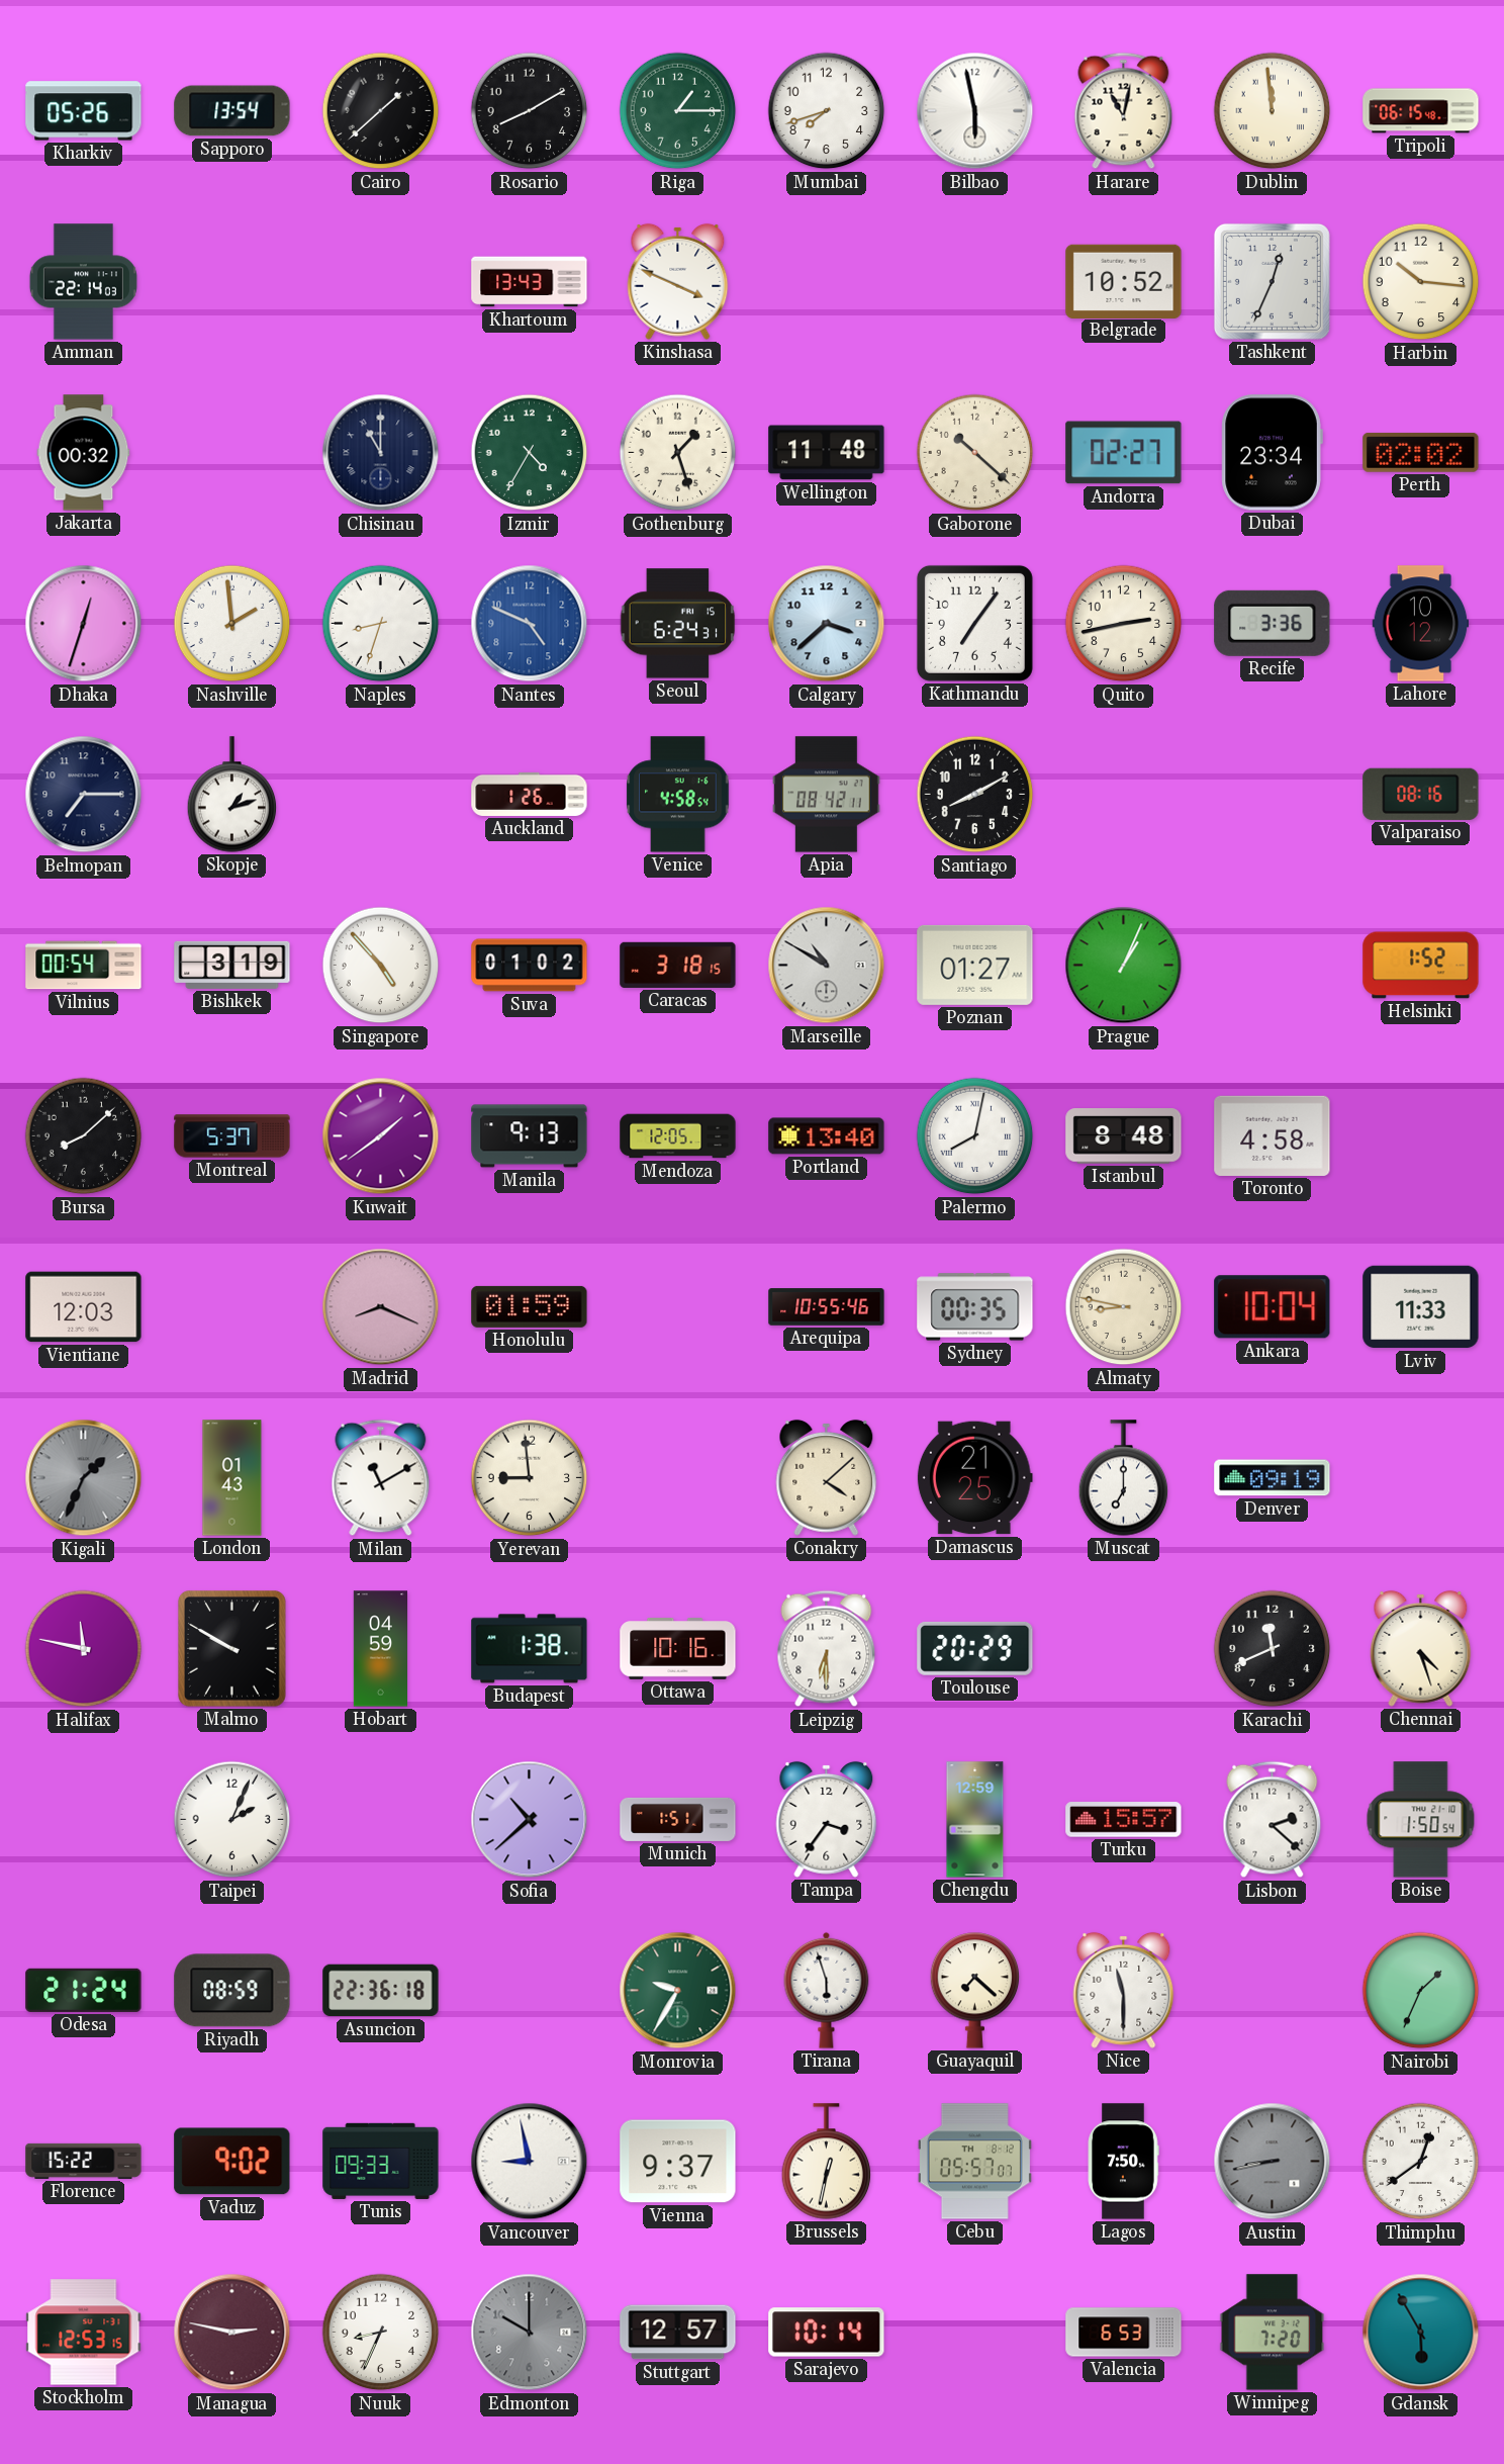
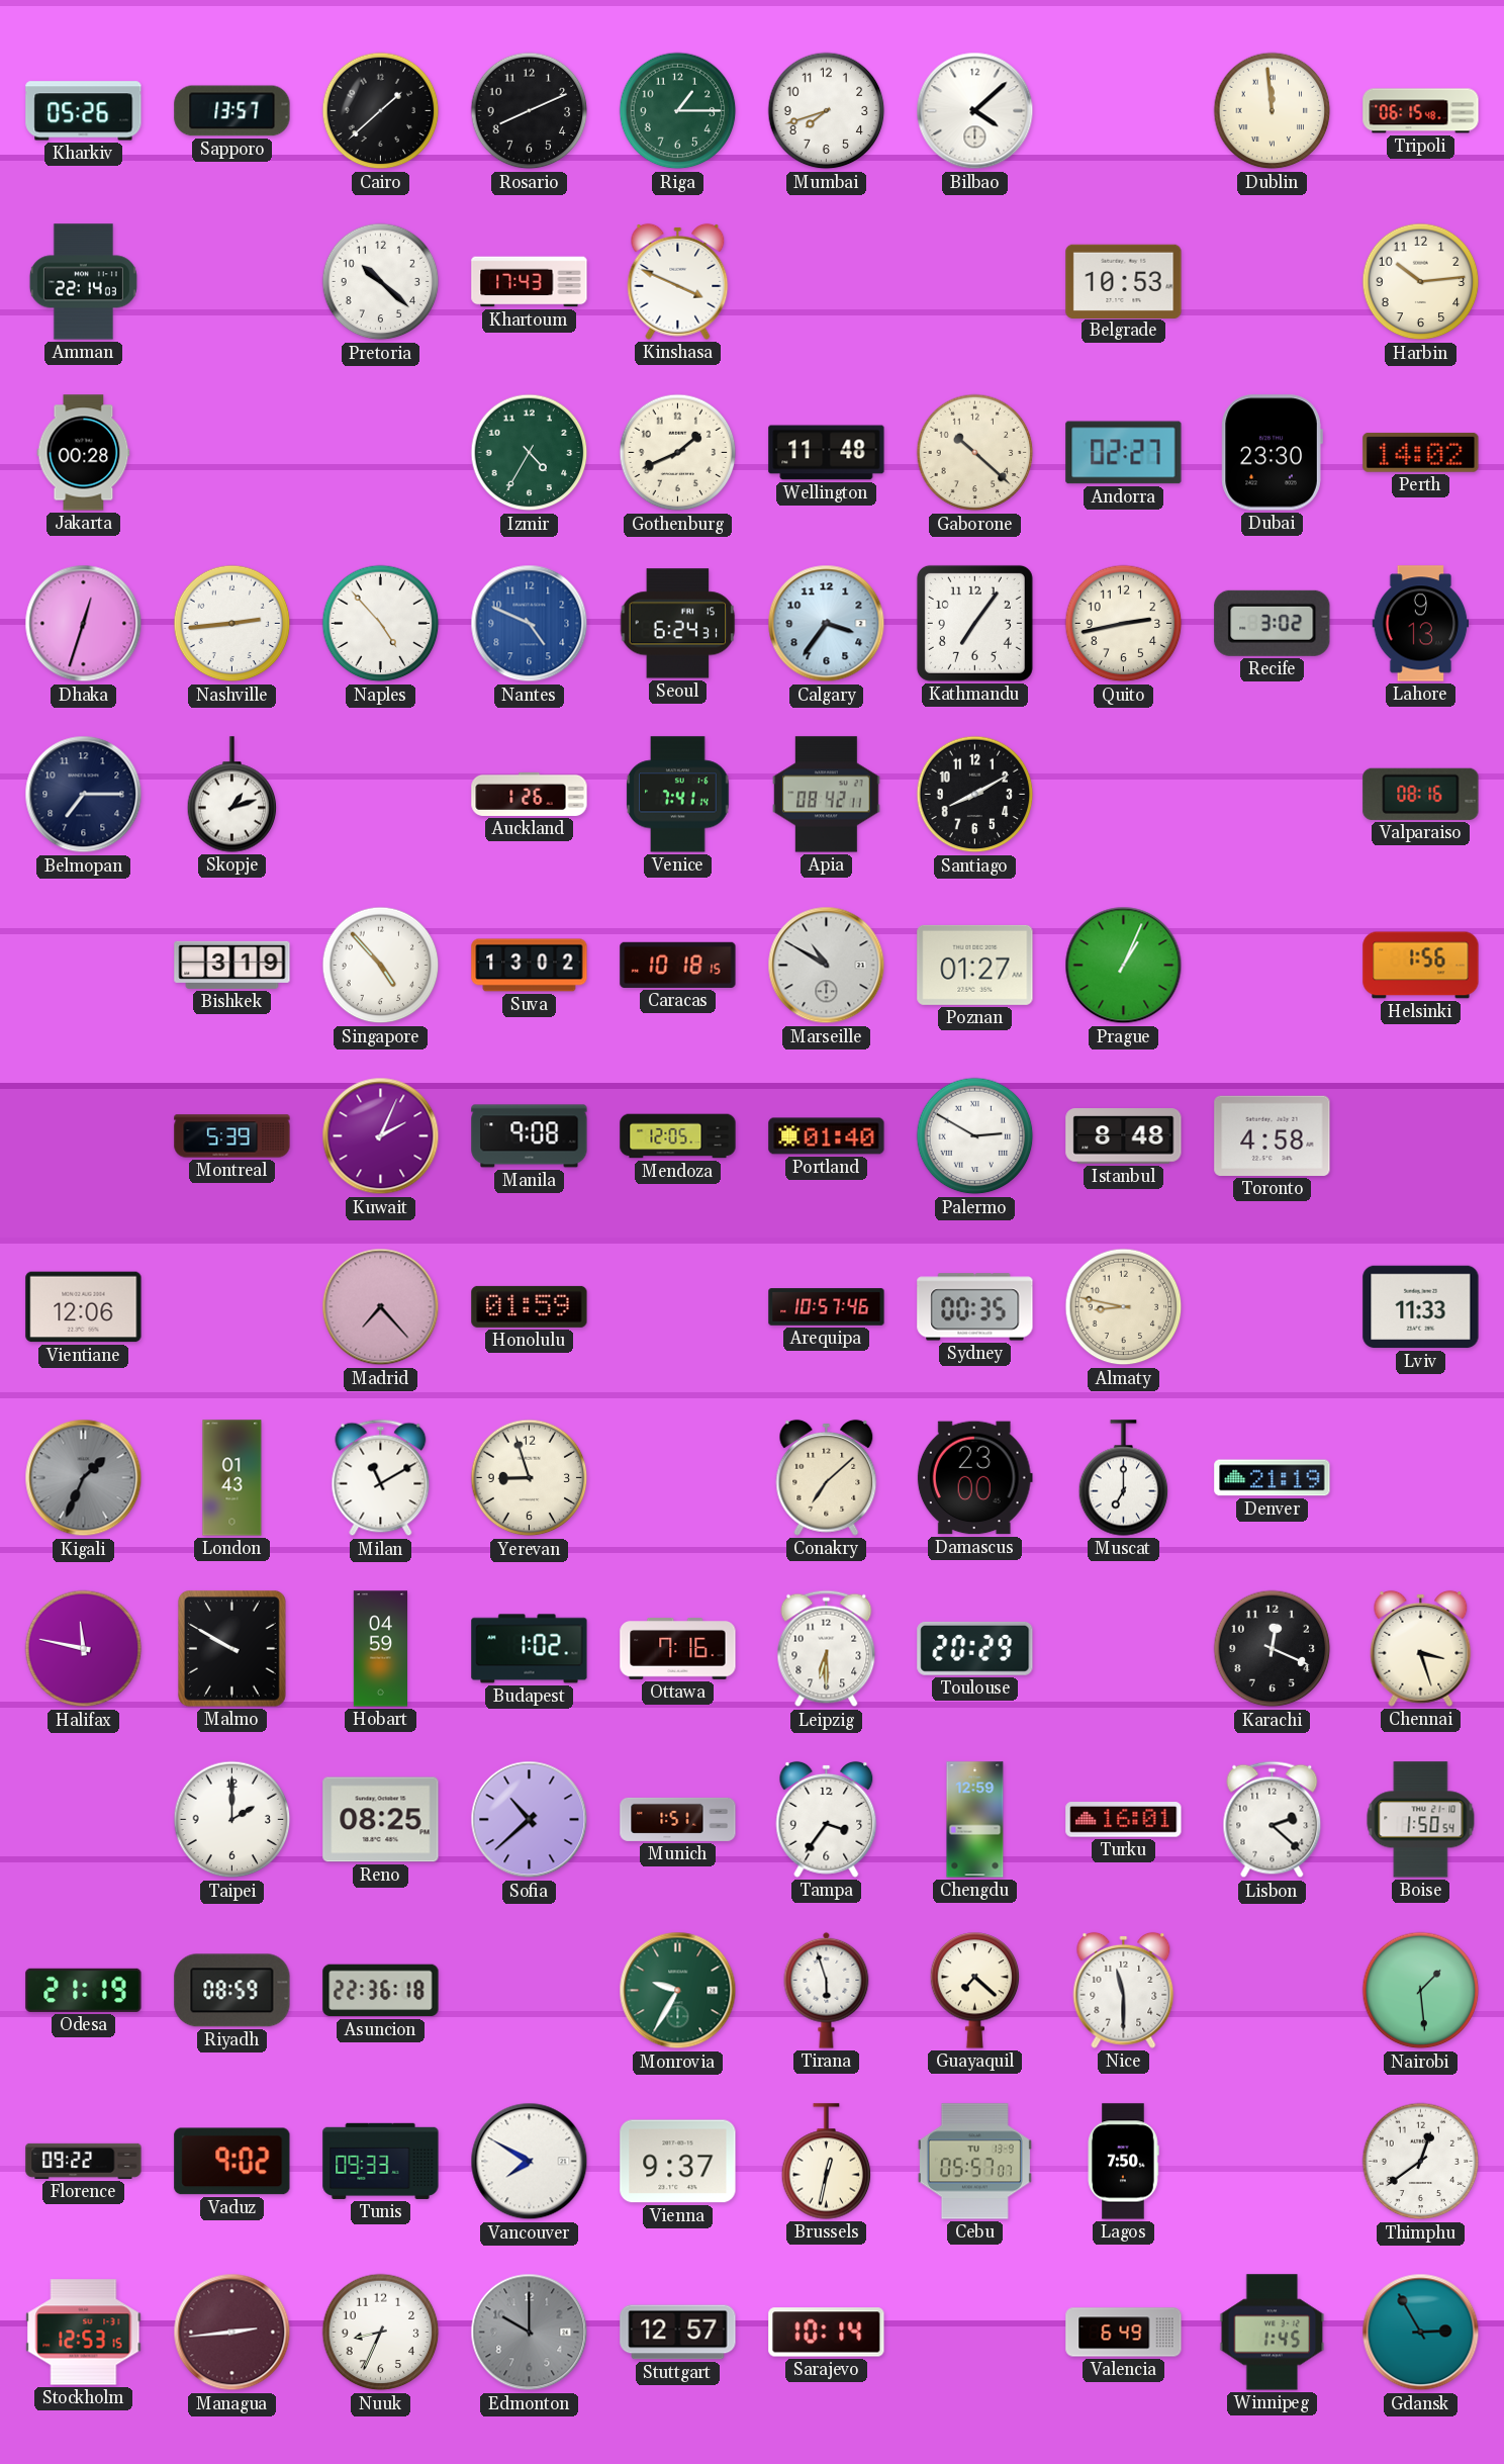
Sapporo: 13:54 -> 13:57
Rosario: 8:10 -> 8:11
Bilbao: 5:58 -> 4:08
Harare: 11:02 -> none
Pretoria: none -> 10:22
Khartoum: 13:43 -> 17:43
Belgrade: 10:52 -> 10:53
Tashkent: 12:34 -> none
Harbin: 10:16 -> 10:14
Jakarta: 00:32 -> 00:28
Chisinau: 11:00 -> none
Gothenburg: 1:27 -> 1:41
Dubai: 23:34 -> 23:30
Perth: 02:02 -> 14:02
Nashville: 1:59 -> 2:44
Naples: 8:33 -> 4:53
Calgary: 3:38 -> 3:36
Recife: 3:36 -> 3:02
Lahore: 10:12 -> 9:13
Venice: 4:58 -> 7:41
Vilnius: 00:54 -> none
Suva: 01:02 -> 13:02
Caracas: 3:18 -> 10:18
Helsinki: 1:52 -> 1:56
Bursa: 8:08 -> none
Montreal: 5:37 -> 5:39
Kuwait: 1:39 -> 2:04
Manila: 9:13 -> 9:08
Portland: 13:40 -> 01:40
Palermo: 8:02 -> 2:50
Vientiane: 12:03 -> 12:06
Madrid: 8:19 -> 7:23
Arequipa: 10:55 -> 10:57
Ankara: 10:04 -> none
Yerevan: 8:59 -> 8:57
Conakry: 4:08 -> 7:08
Damascus: 21:25 -> 23:00
Denver: 09:19 -> 21:19
Budapest: 1:38 -> 1:02
Ottawa: 10:16 -> 7:16
Karachi: 11:41 -> 12:19
Chennai: 4:27 -> 3:27
Taipei: 2:04 -> 2:00
Reno: none -> 08:25
Turku: 15:57 -> 16:01
Odesa: 21:24 -> 21:19
Nairobi: 1:34 -> 1:29
Florence: 15:22 -> 09:22
Vancouver: 8:58 -> 7:50
Cebu date: TH 8-12 -> TU 13-9
Austin: 8:43 -> none
Managua: 2:47 -> 2:44
Valencia: 6:53 -> 6:49
Winnipeg: 7:20 -> 1:45
Gdansk: 5:55 -> 2:55
